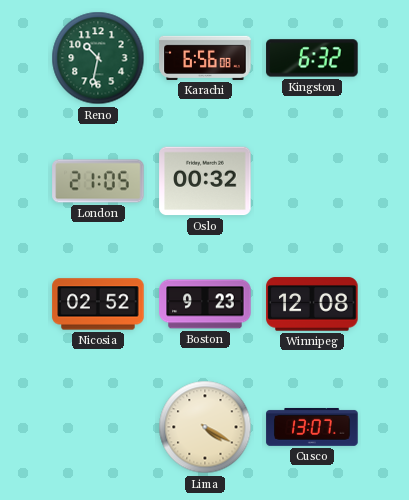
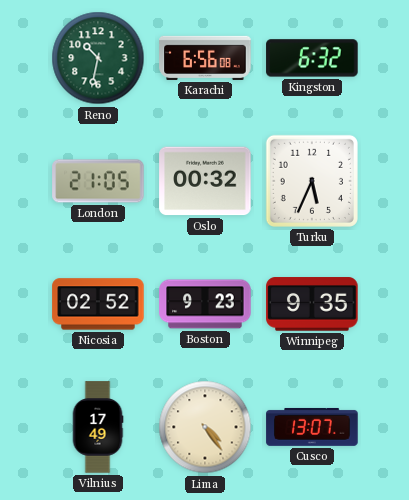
Turku: none -> 5:34
Winnipeg: 12:08 -> 9:35
Vilnius: none -> 17:49
Lima: 4:20 -> 4:24
